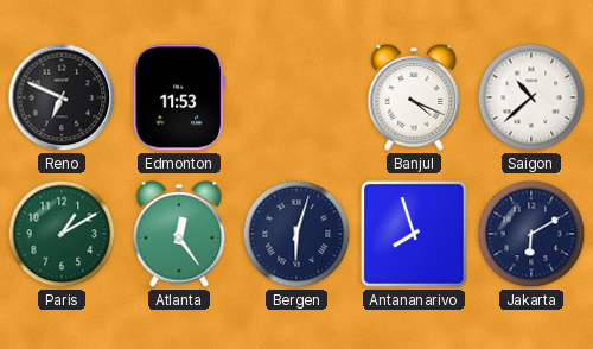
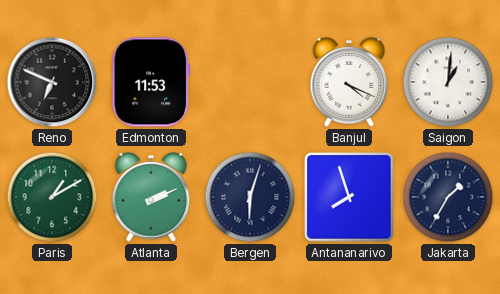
Saigon: 10:38 -> 1:01
Atlanta: 12:24 -> 2:11
Jakarta: 6:10 -> 1:35
